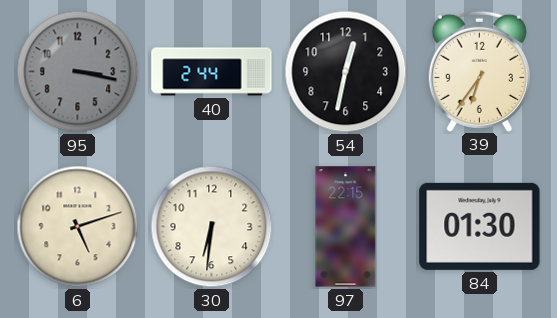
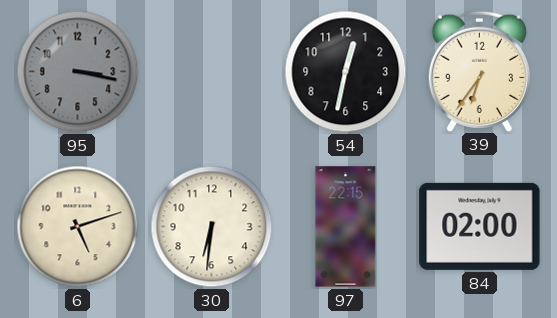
40: 2:44 -> none
84: 01:30 -> 02:00
